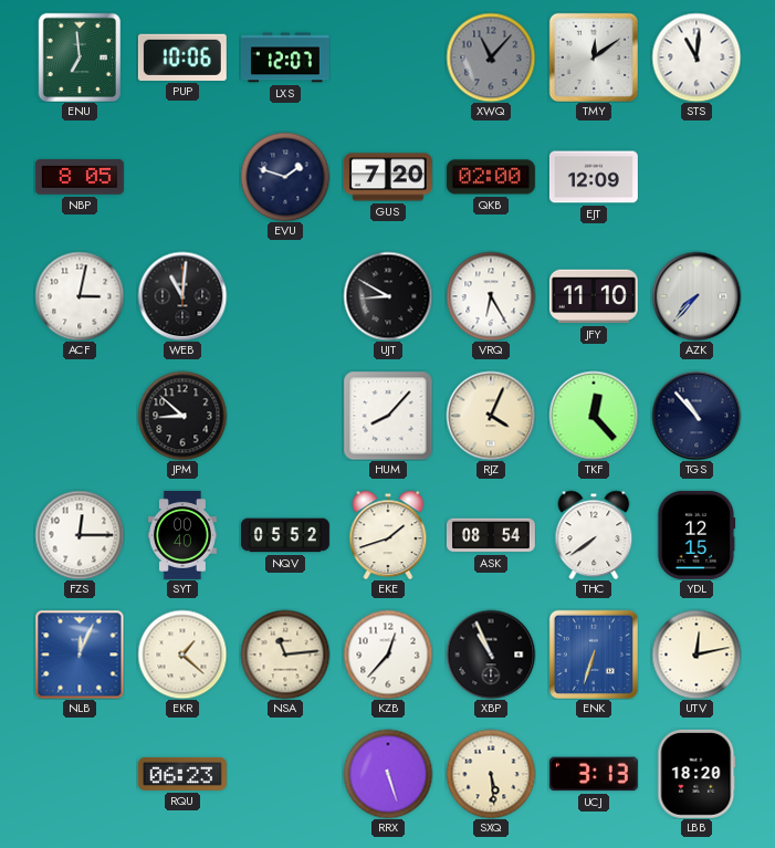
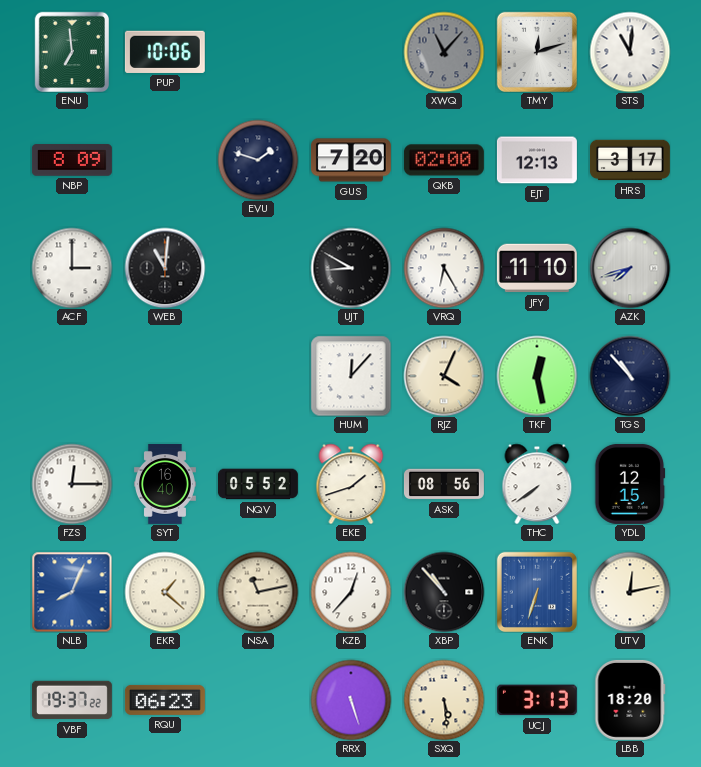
LXS: 12:07 -> none
TMY: 12:09 -> 12:12
NBP: 8:05 -> 8:09
EJT: 12:09 -> 12:13
HRS: none -> 3:17
ACF: 3:02 -> 3:00
AZK: 7:37 -> 7:42
JPM: 8:52 -> none
HUM: 8:07 -> 12:07
TKF: 12:23 -> 12:28
SYT: 00:40 -> 16:40
ASK: 08:54 -> 08:56
NLB: 12:04 -> 8:04
NSA: 11:14 -> 11:13
XBP: 10:56 -> 10:53
VBF: none -> 19:37
